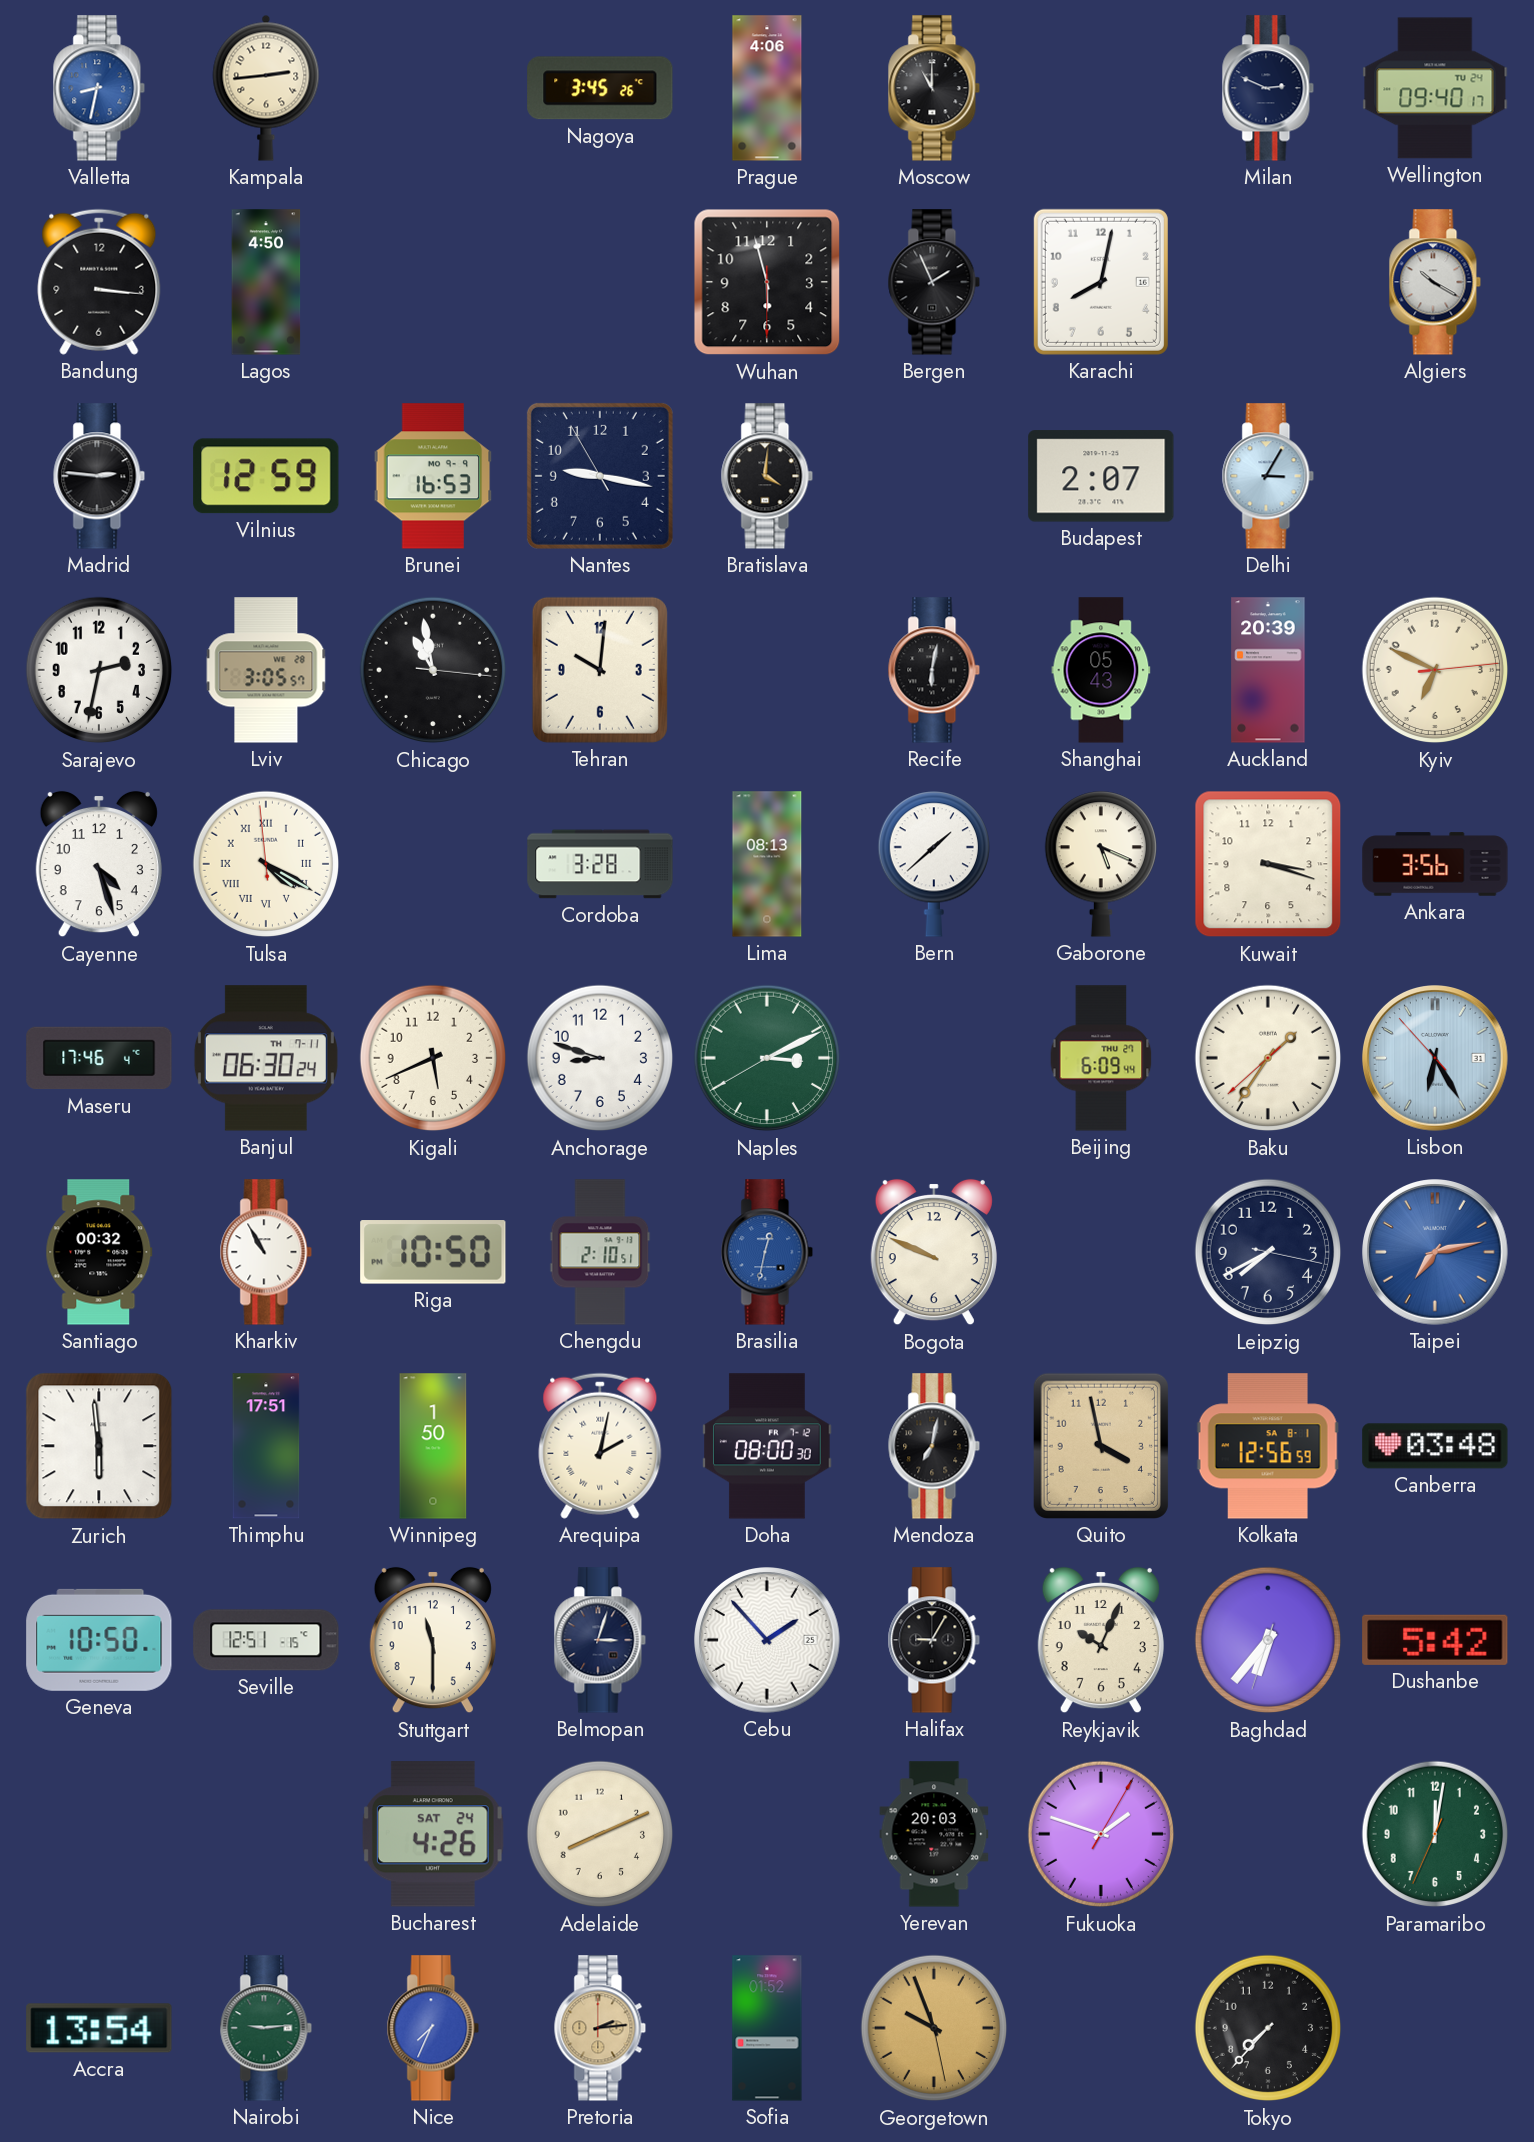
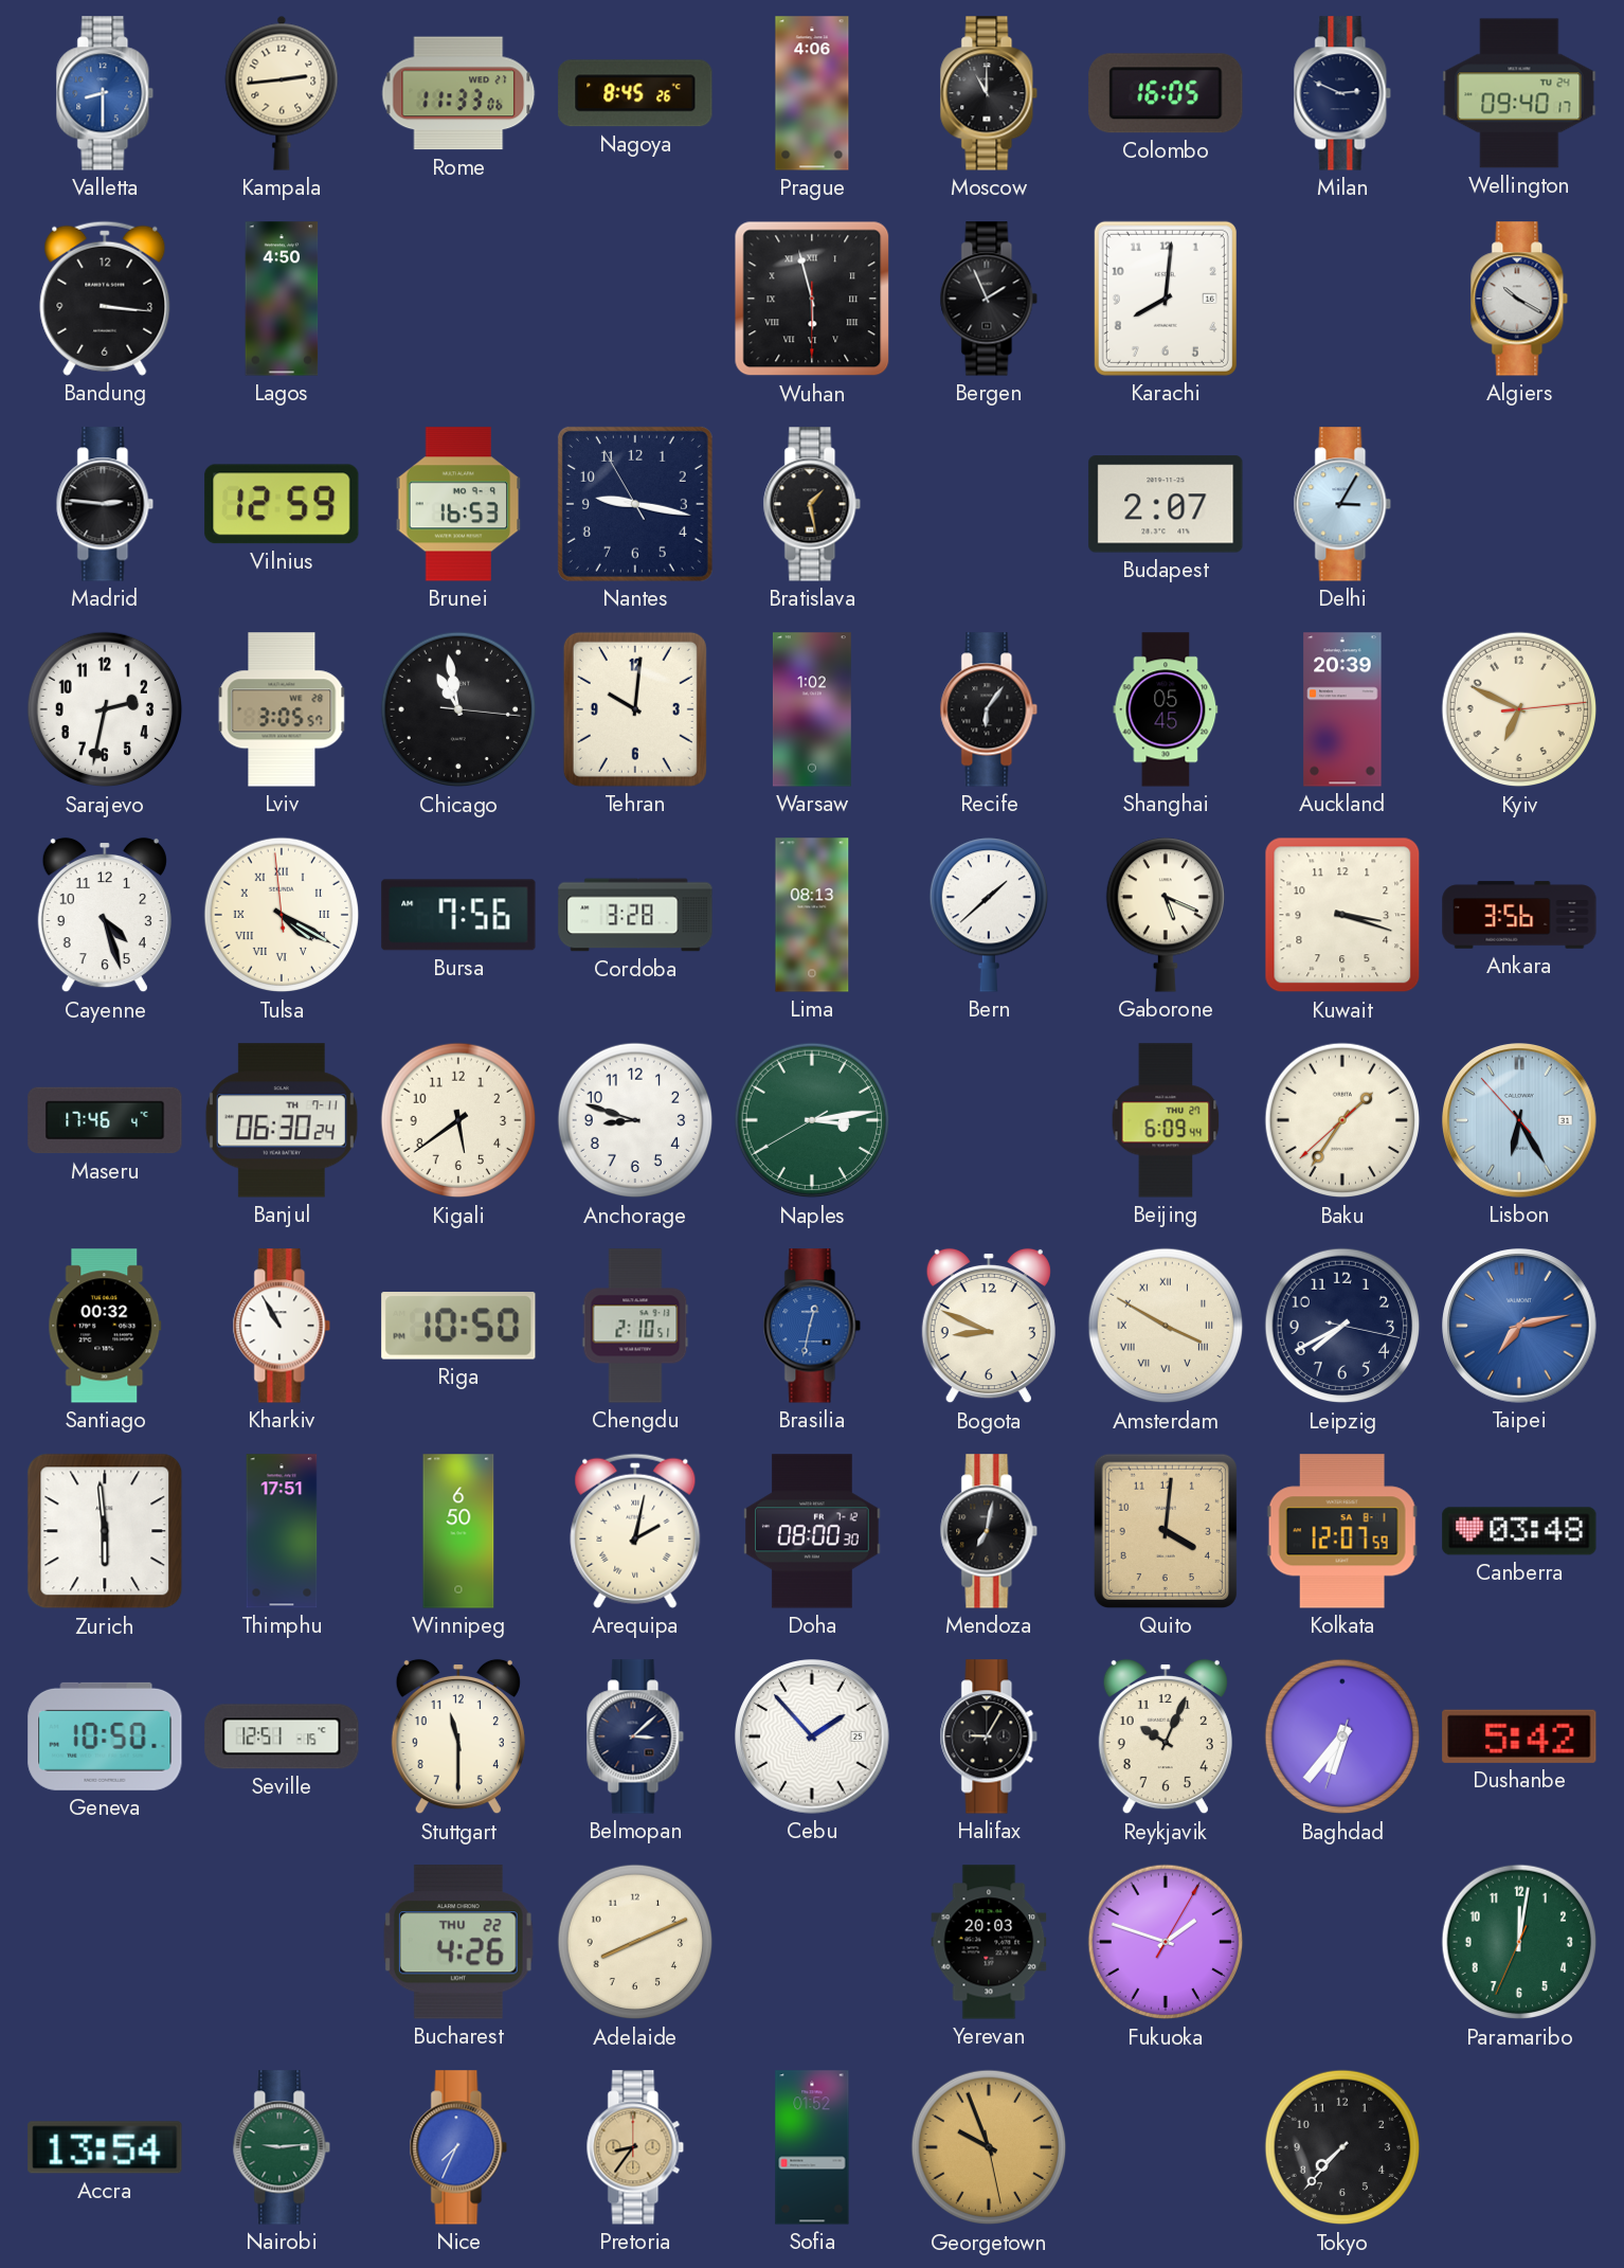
Valletta: 8:32 -> 8:30
Rome: none -> 11:33
Nagoya: 3:45 -> 8:45
Colombo: none -> 16:05
Wuhan numerals: Arabic -> Roman
Karachi: 8:02 -> 8:01
Bratislava: 4:01 -> 1:28
Warsaw: none -> 1:02
Recife: 6:02 -> 6:06
Shanghai: 05:43 -> 05:45
Bursa: none -> 7:56
Kigali: 5:41 -> 5:39
Naples: 3:10 -> 3:13
Bogota: 9:49 -> 8:49
Amsterdam: none -> 3:50
Winnipeg: 1:50 -> 6:50
Quito: 3:58 -> 4:01
Kolkata: 12:56 -> 12:07
Belmopan: 3:03 -> 3:08
Bucharest date: SAT 24 -> THU 22
Pretoria: 2:14 -> 8:36
